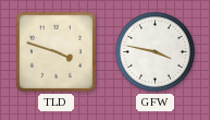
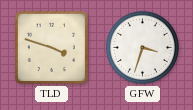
GFW: 3:47 -> 3:33
